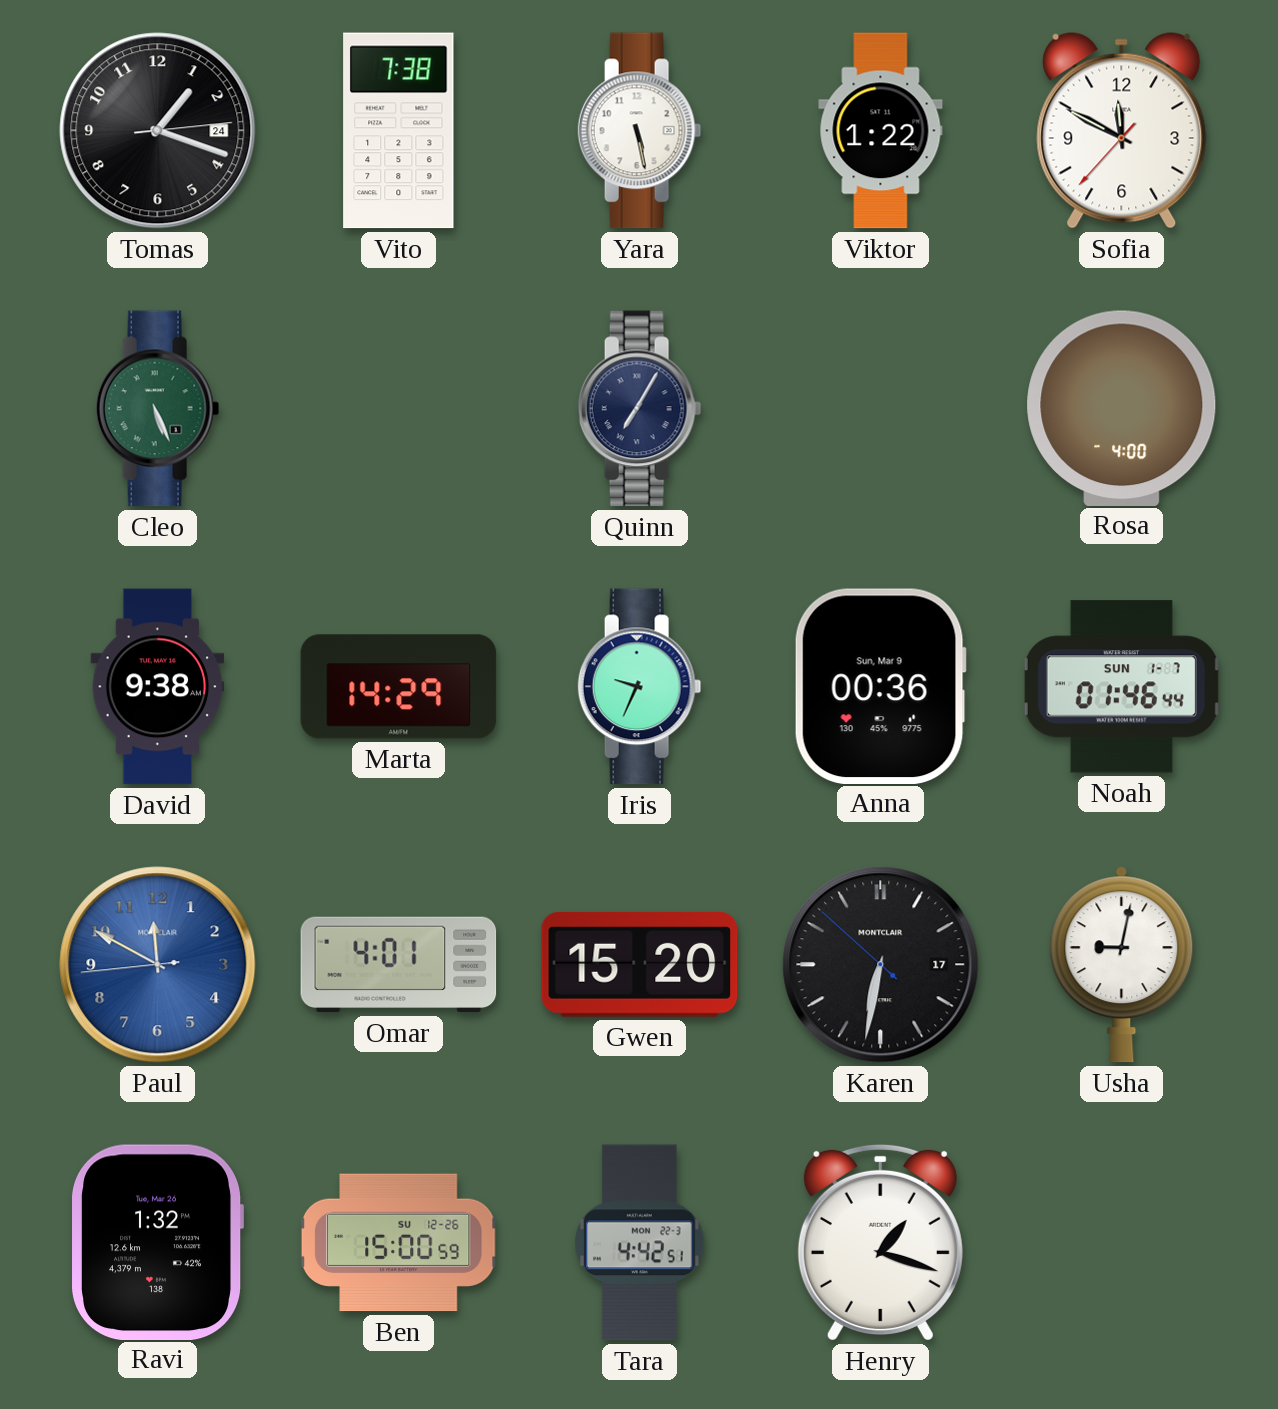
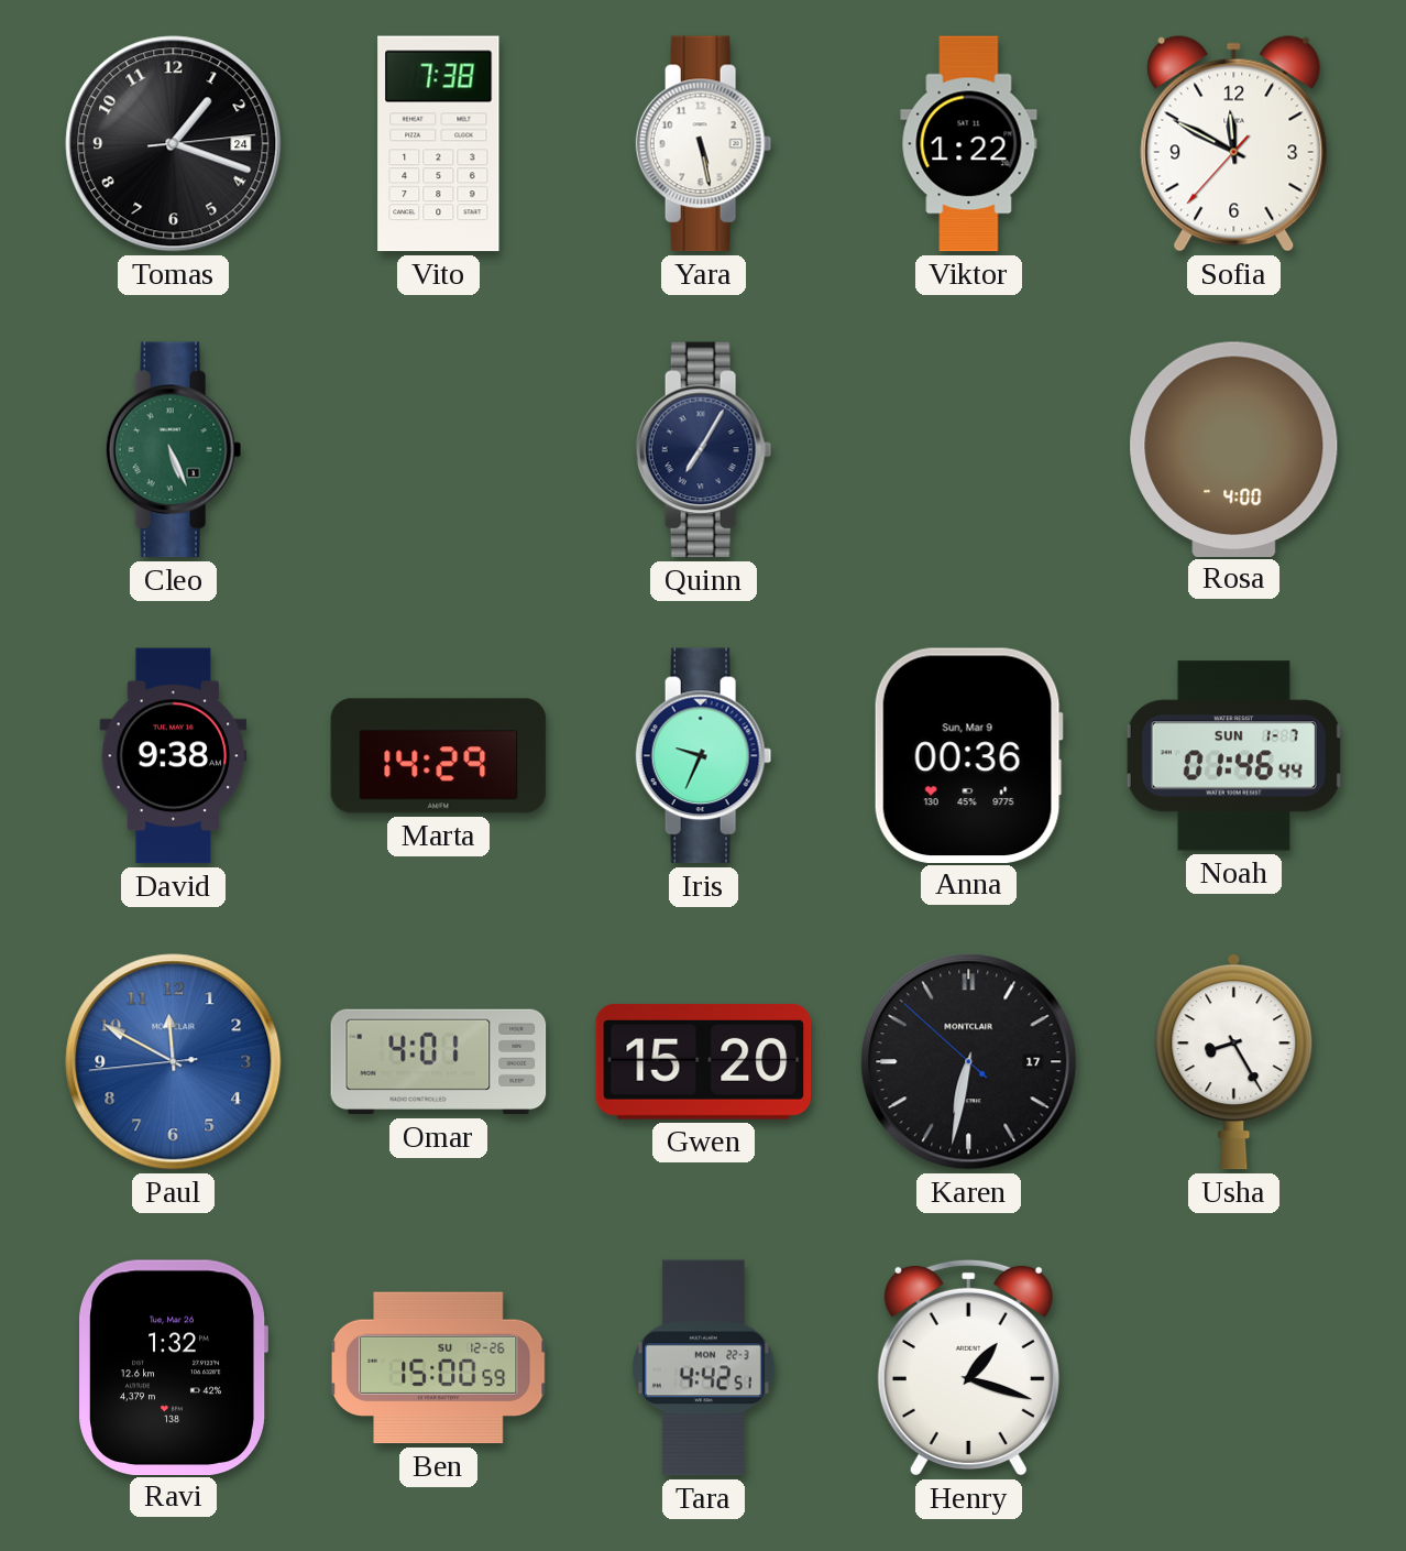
Usha: 9:02 -> 8:25
